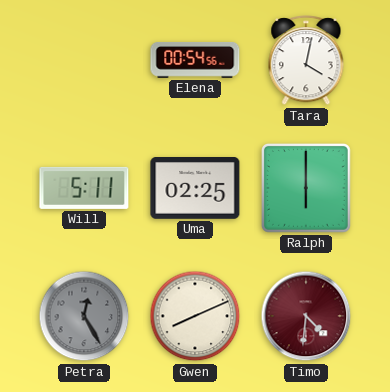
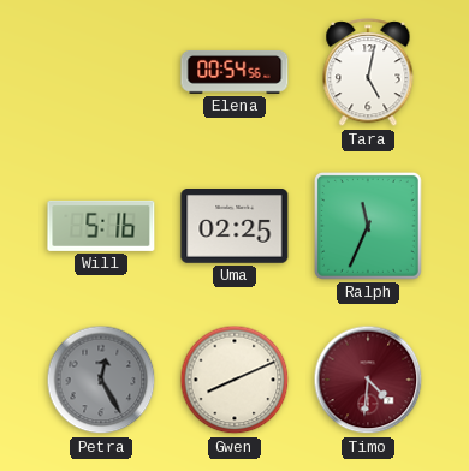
Tara: 4:02 -> 5:02
Will: 5:11 -> 5:16
Ralph: 6:00 -> 11:34
